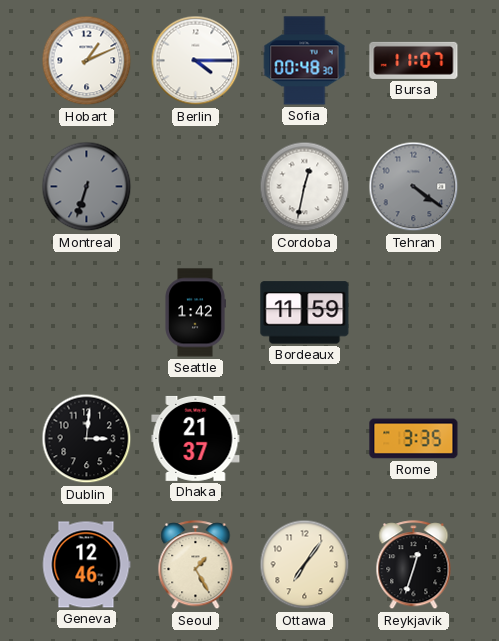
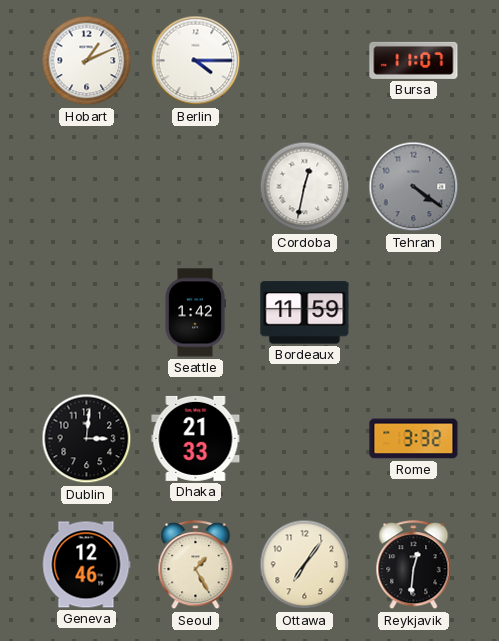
Sofia: 00:48 -> none
Montreal: 6:33 -> none
Dhaka: 21:37 -> 21:33
Rome: 3:35 -> 3:32
Reykjavik: 12:33 -> 12:31
